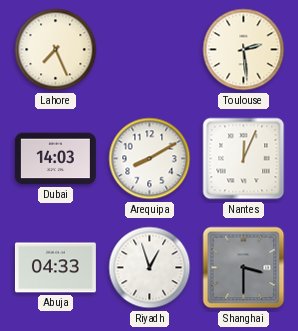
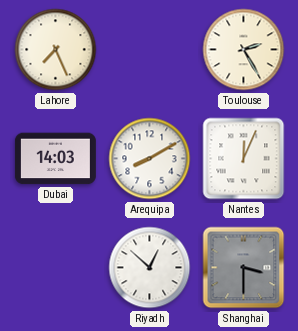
Toulouse: 2:29 -> 2:25
Abuja: 04:33 -> none
Riyadh: 12:57 -> 12:52
